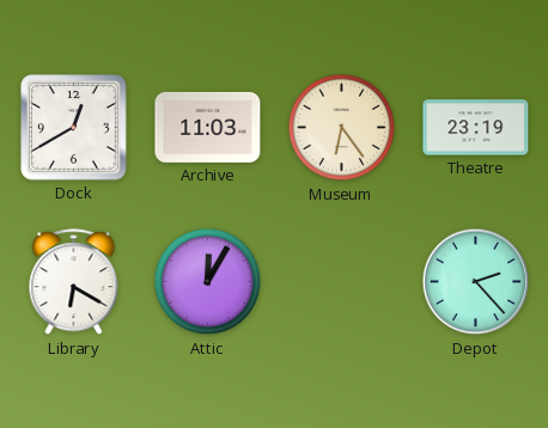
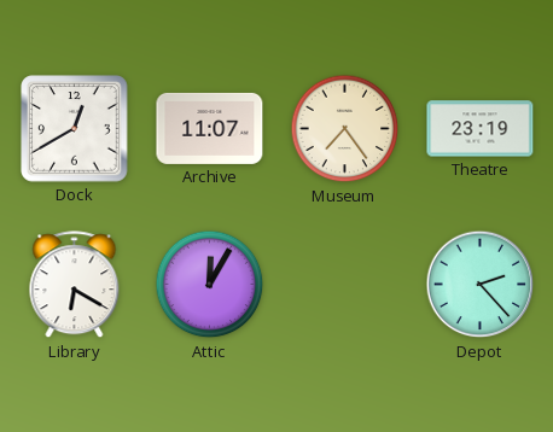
Archive: 11:03 -> 11:07
Museum: 6:24 -> 7:24
